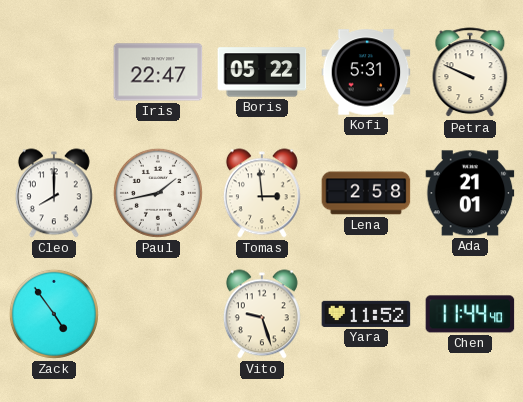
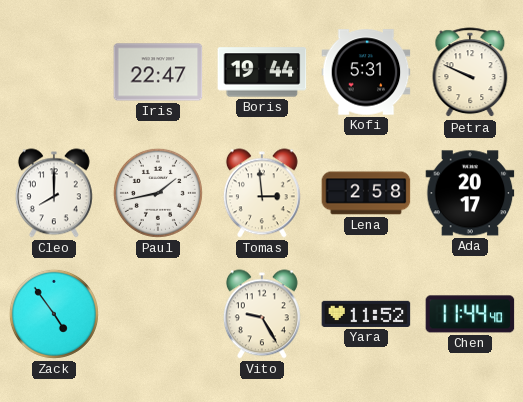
Boris: 05:22 -> 19:44
Ada: 21:01 -> 20:17
Vito: 9:27 -> 9:25
